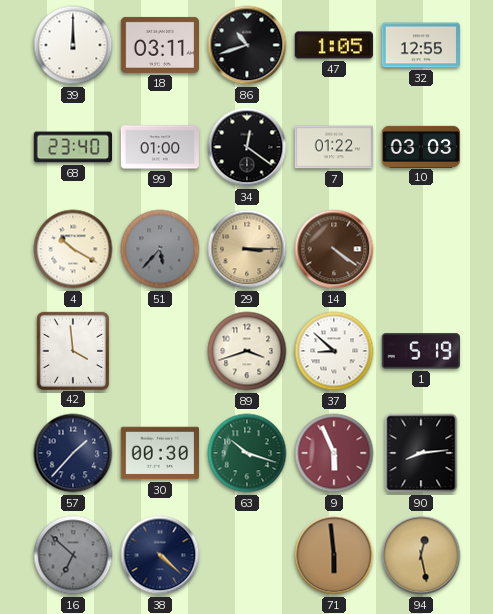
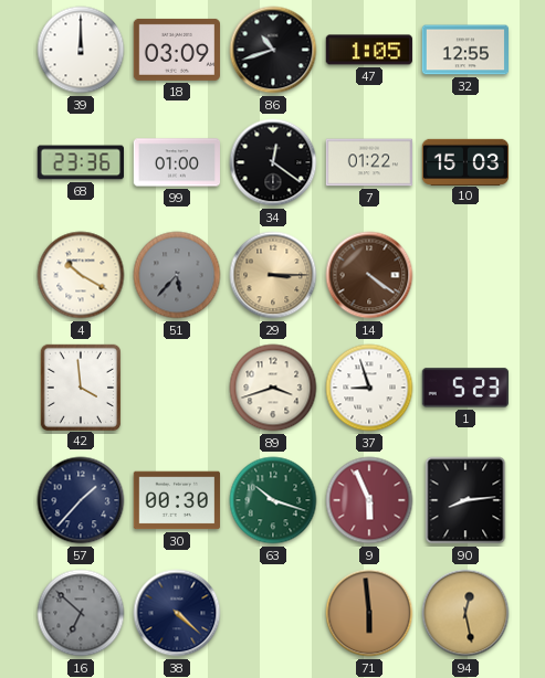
18: 03:11 -> 03:09
68: 23:40 -> 23:36
10: 03:03 -> 15:03
37: 8:52 -> 8:57
1: 5:19 -> 5:23
